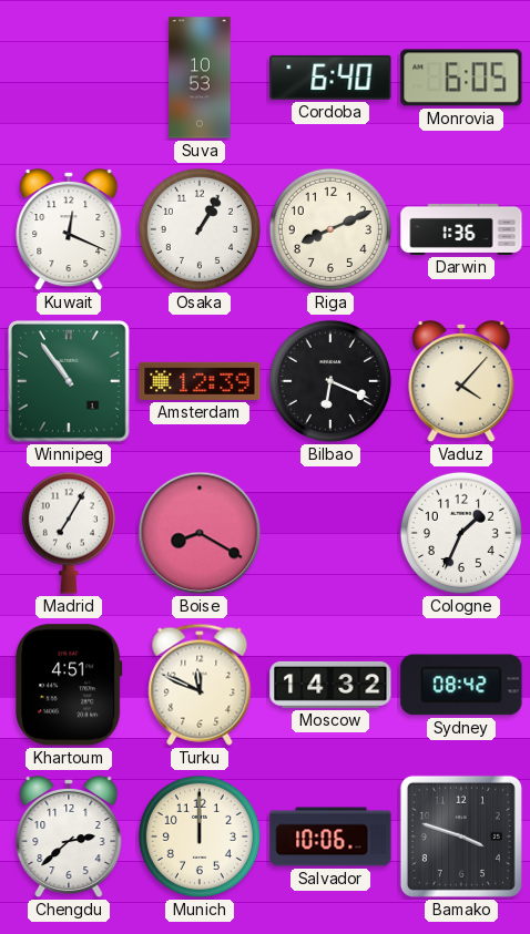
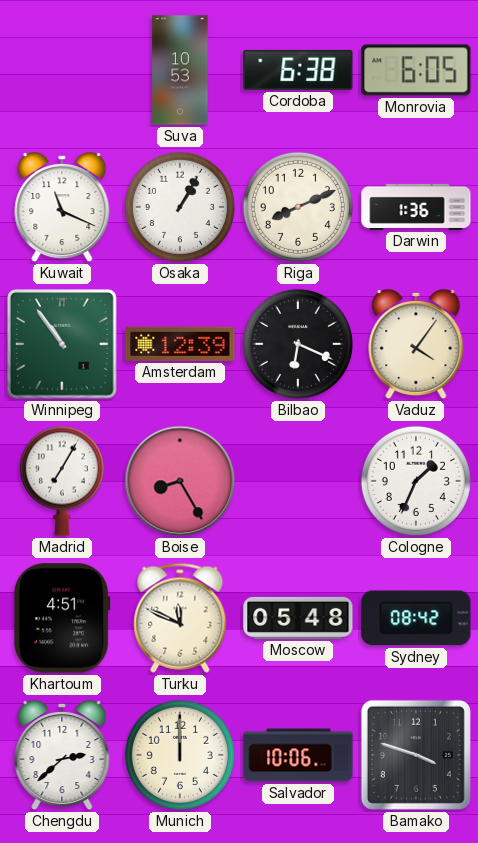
Cordoba: 6:40 -> 6:38
Kuwait: 12:19 -> 11:19
Vaduz: 4:07 -> 4:06
Boise: 8:20 -> 8:25
Moscow: 14:32 -> 05:48
